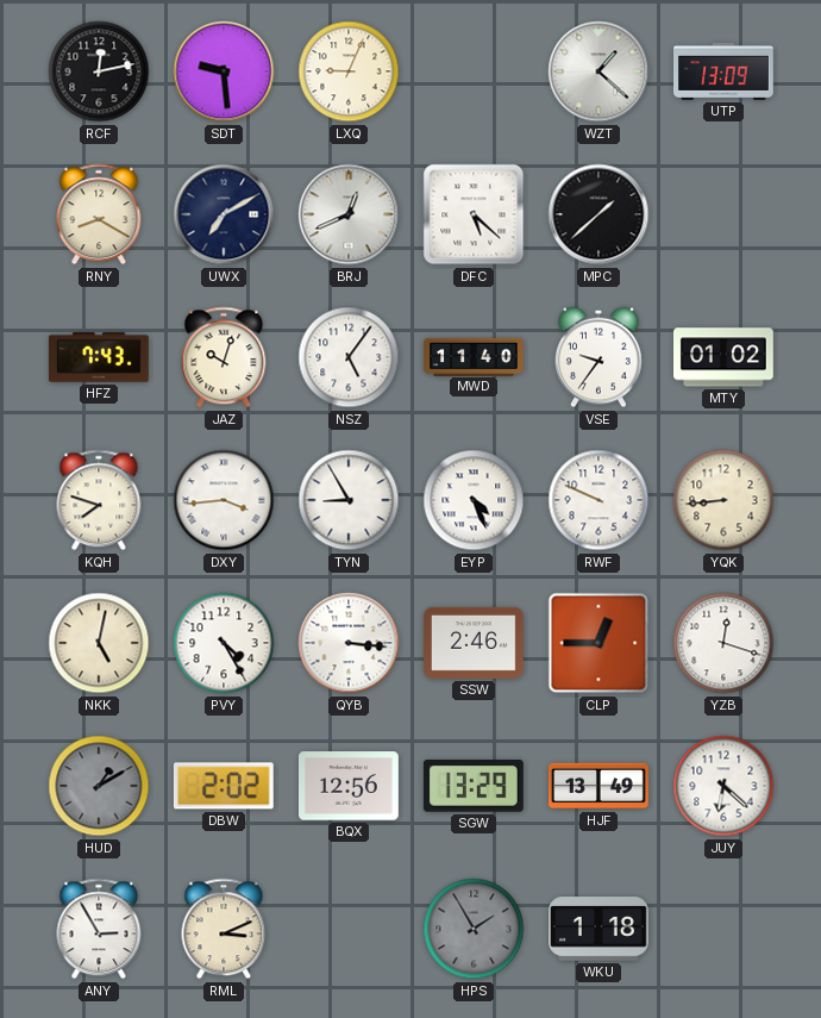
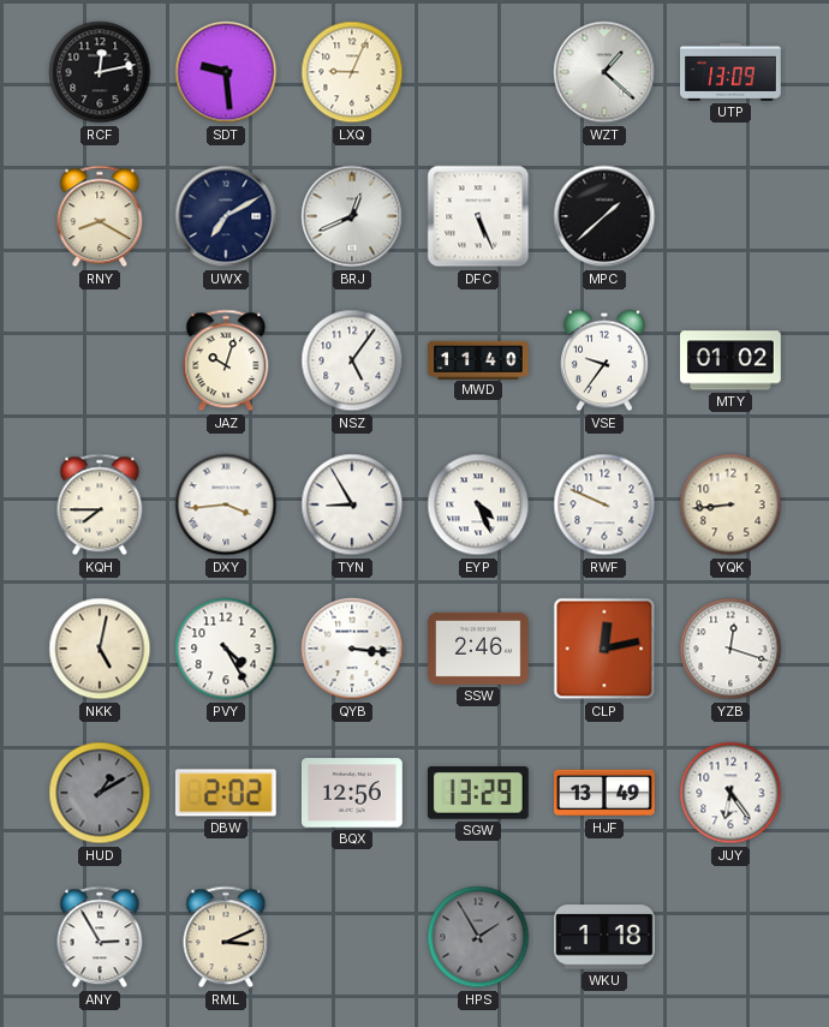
DFC: 5:22 -> 5:26
HFZ: 7:43 -> none
KQH: 7:48 -> 7:45
CLP: 12:45 -> 12:13
JUY: 6:22 -> 6:24
